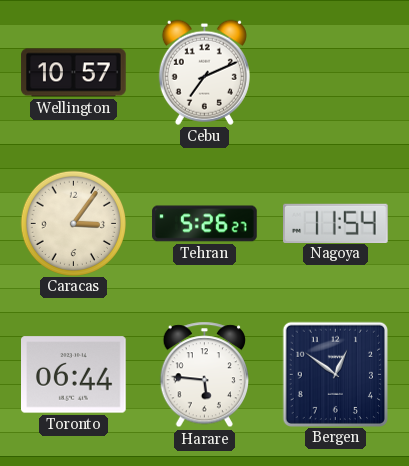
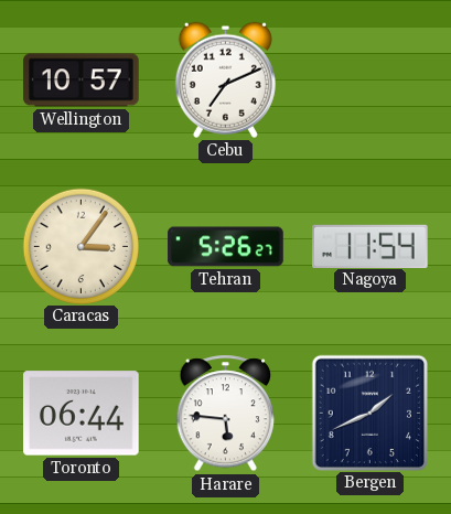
Bergen: 12:51 -> 1:41
